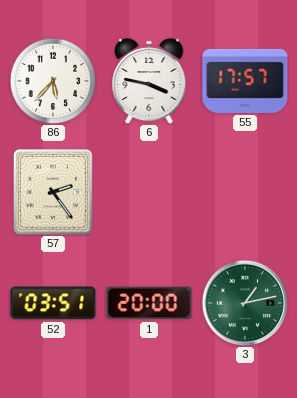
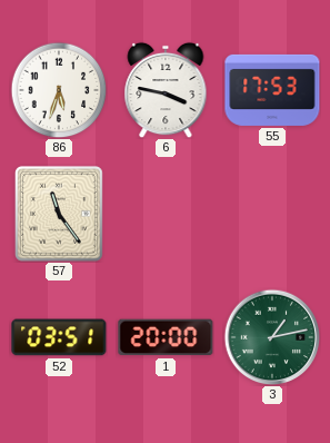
86: 5:37 -> 5:33
55: 17:57 -> 17:53
57: 2:24 -> 11:24
